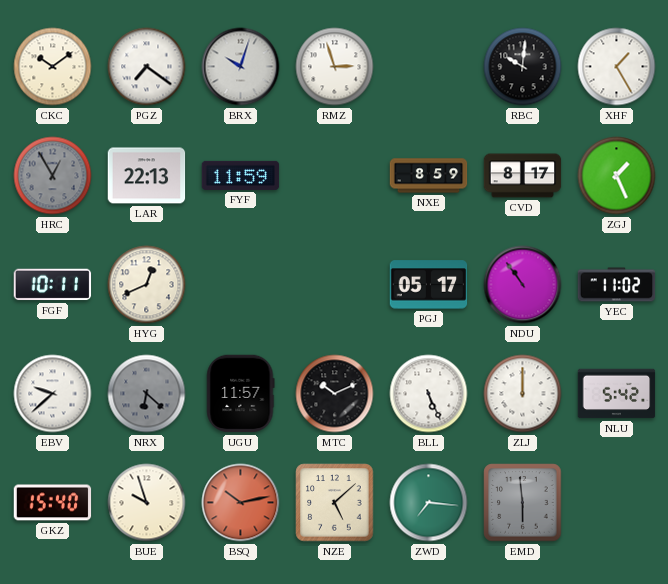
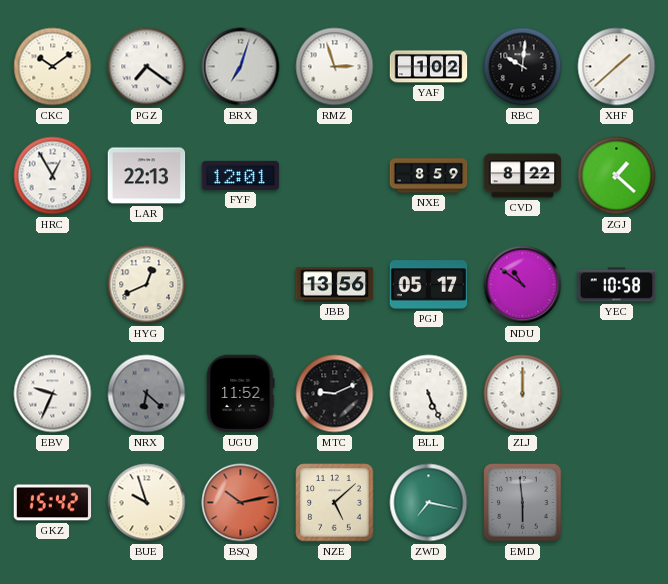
BRX: 10:03 -> 7:03
YAF: none -> 1:02
XHF: 1:25 -> 1:38
HRC dial: grey -> white
FYF: 11:59 -> 12:01
CVD: 8:17 -> 8:22
ZGJ: 1:26 -> 1:22
FGF: 10:11 -> none
JBB: none -> 13:56
NDU: 10:54 -> 10:51
YEC: 11:02 -> 10:58
EBV: 9:38 -> 9:34
UGU: 11:57 -> 11:52
MTC: 10:11 -> 9:11
NLU: 5:42 -> none
GKZ: 15:40 -> 15:42
ZWD: 7:16 -> 7:17
